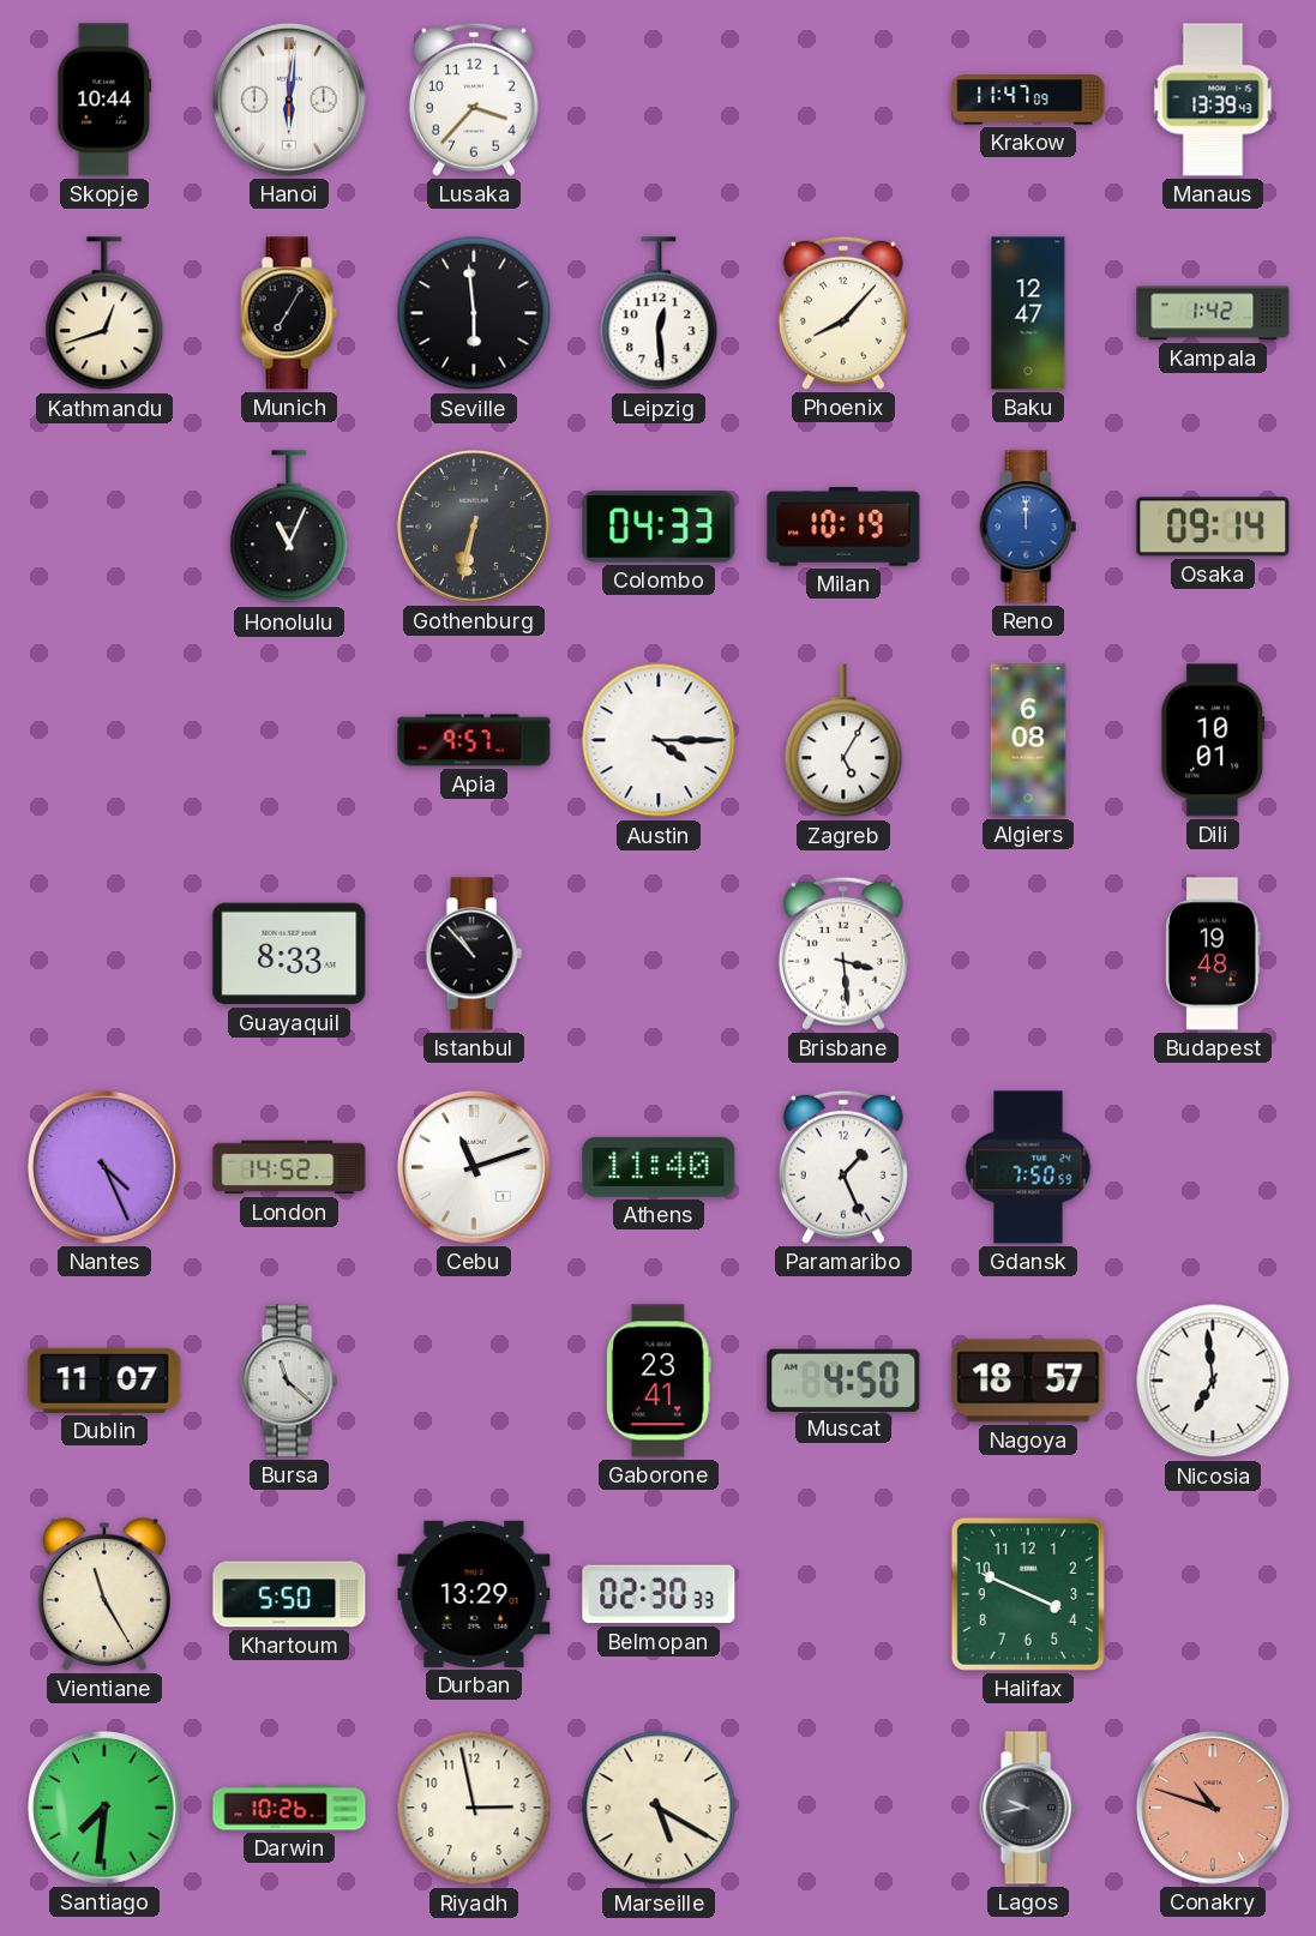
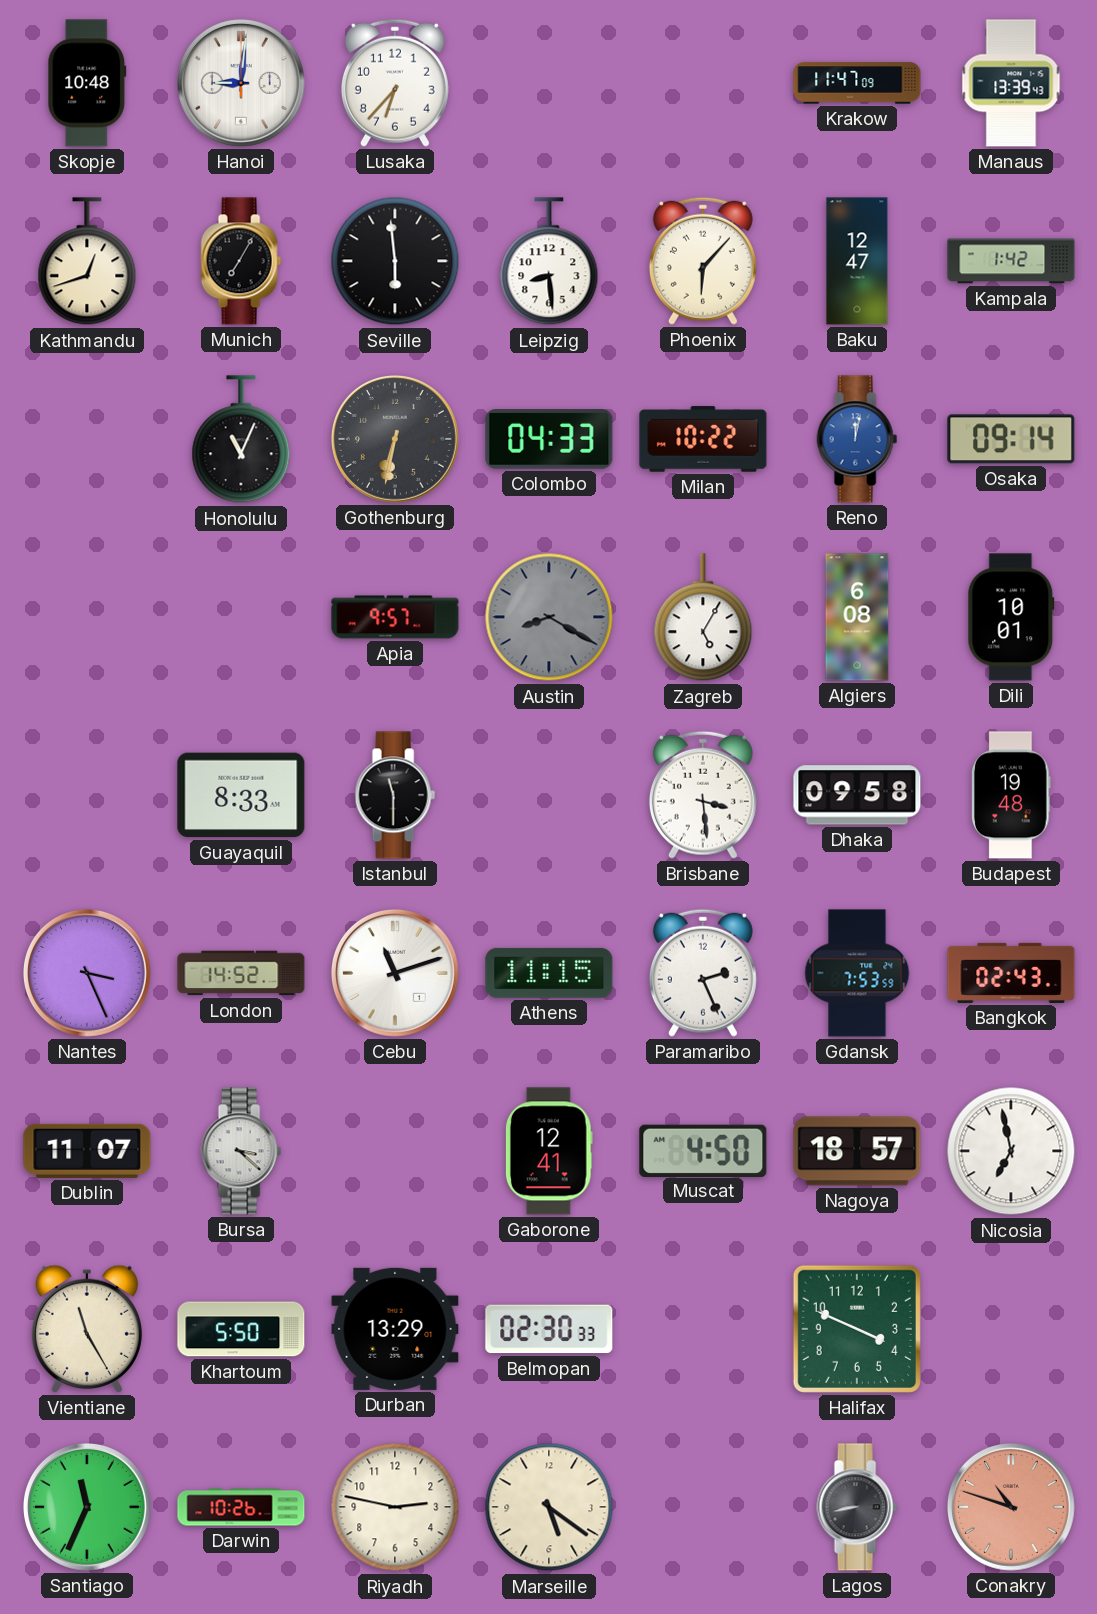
Skopje: 10:44 -> 10:48
Hanoi: 6:01 -> 9:01
Lusaka: 3:37 -> 6:37
Leipzig: 12:29 -> 8:29
Phoenix: 8:07 -> 6:07
Milan: 10:19 -> 10:22
Reno: 12:00 -> 12:02
Austin: 4:15 -> 8:20
Austin dial: white -> grey
Istanbul: 10:53 -> 11:30
Dhaka: none -> 09:58
Nantes: 4:26 -> 3:26
Athens: 11:40 -> 11:15
Paramaribo: 1:26 -> 2:26
Gdansk: 7:50 -> 7:53
Bangkok: none -> 02:43
Bursa: 11:22 -> 3:22
Gaborone: 23:41 -> 12:41
Nicosia: 6:59 -> 6:58
Santiago: 7:31 -> 11:34
Riyadh: 2:58 -> 2:47
Marseille: 5:20 -> 5:21
Lagos: 9:43 -> 8:43
